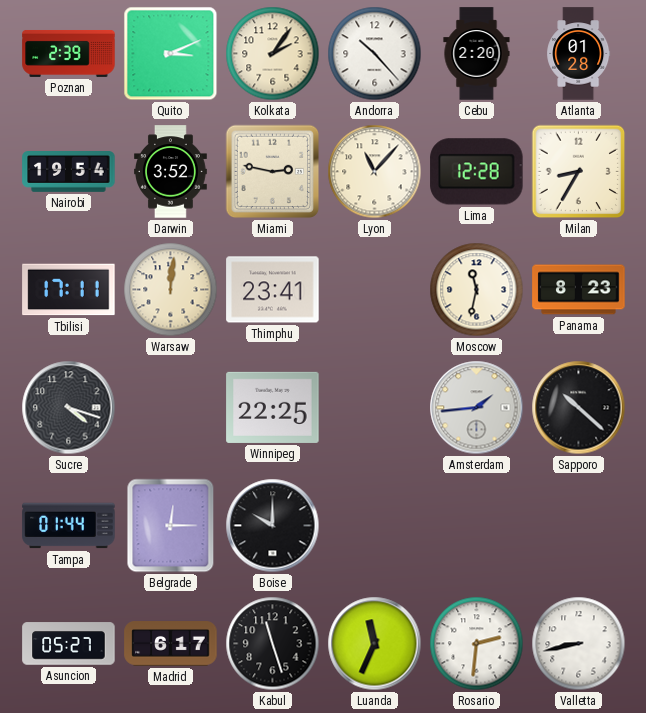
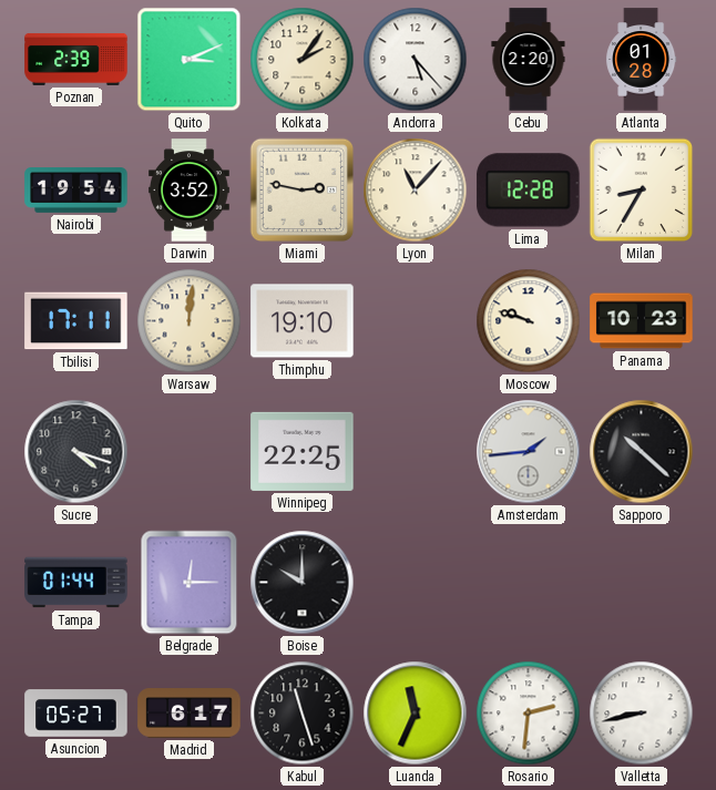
Andorra: 10:23 -> 5:23
Thimphu: 23:41 -> 19:10
Moscow: 11:32 -> 9:48
Panama: 8:23 -> 10:23
